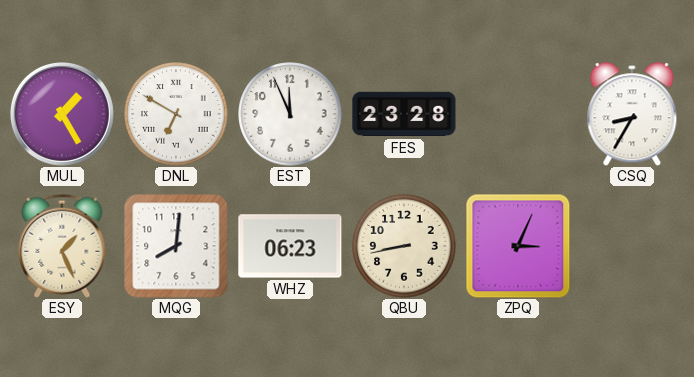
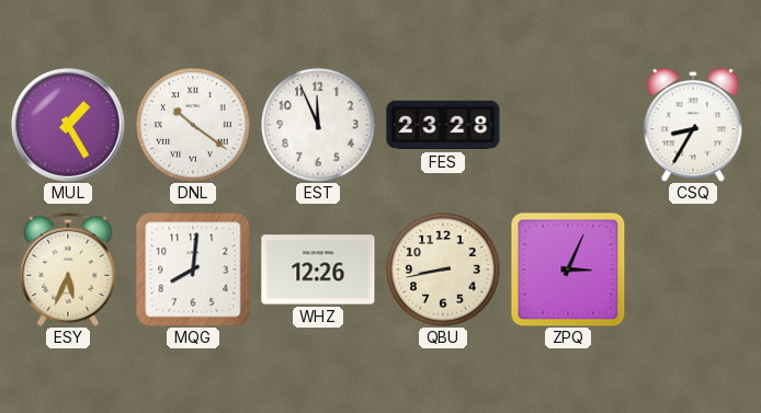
DNL: 6:50 -> 10:21
ESY: 1:26 -> 5:34
WHZ: 06:23 -> 12:26
